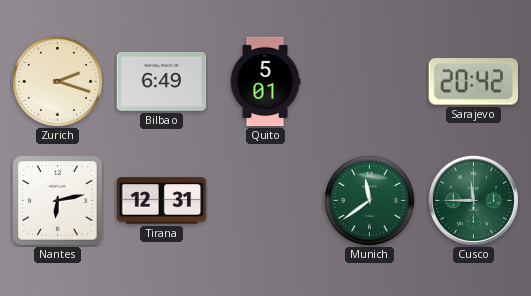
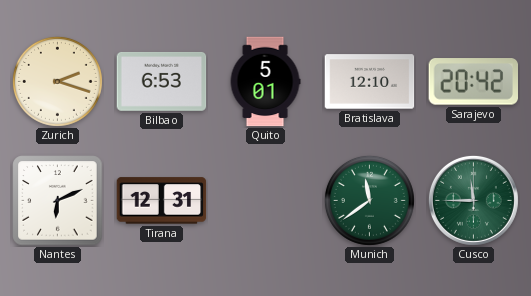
Bilbao: 6:49 -> 6:53
Bratislava: none -> 12:10
Nantes: 6:13 -> 6:11
